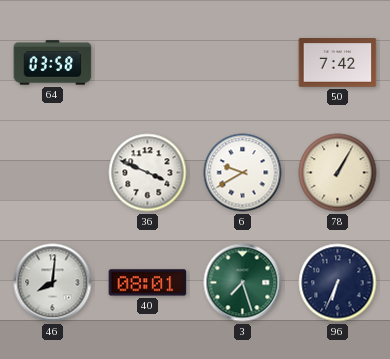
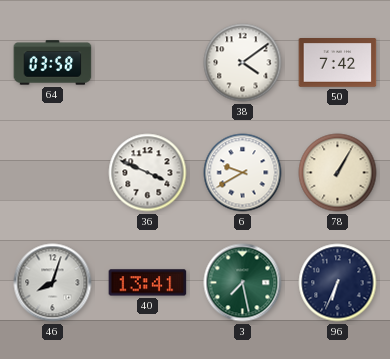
38: none -> 4:09
46: 8:01 -> 8:03
40: 08:01 -> 13:41
3: 7:27 -> 7:28
